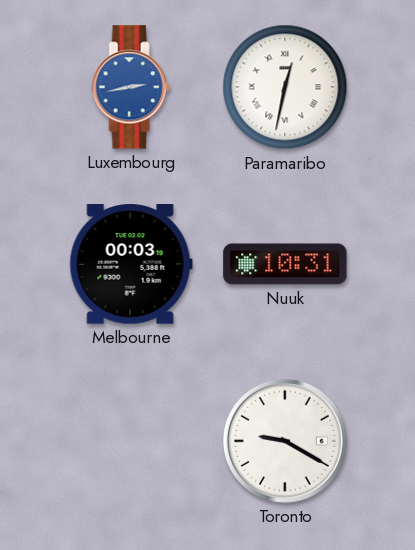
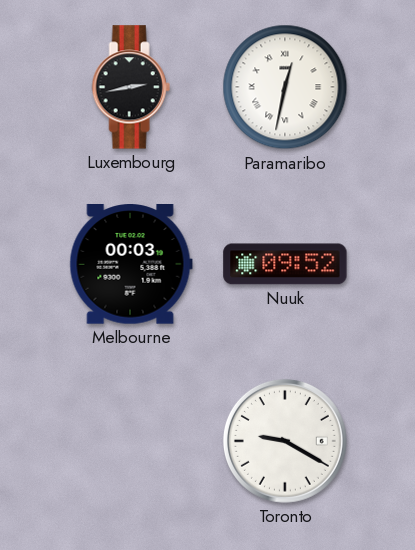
Luxembourg dial: blue -> black
Nuuk: 10:31 -> 09:52
